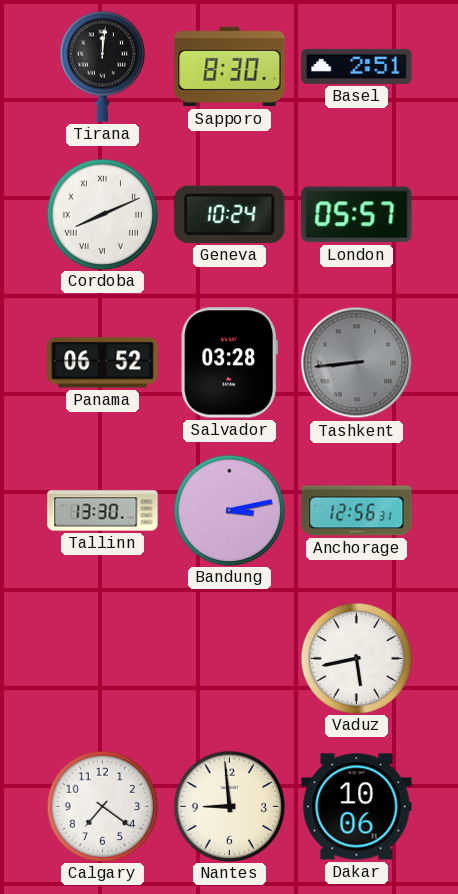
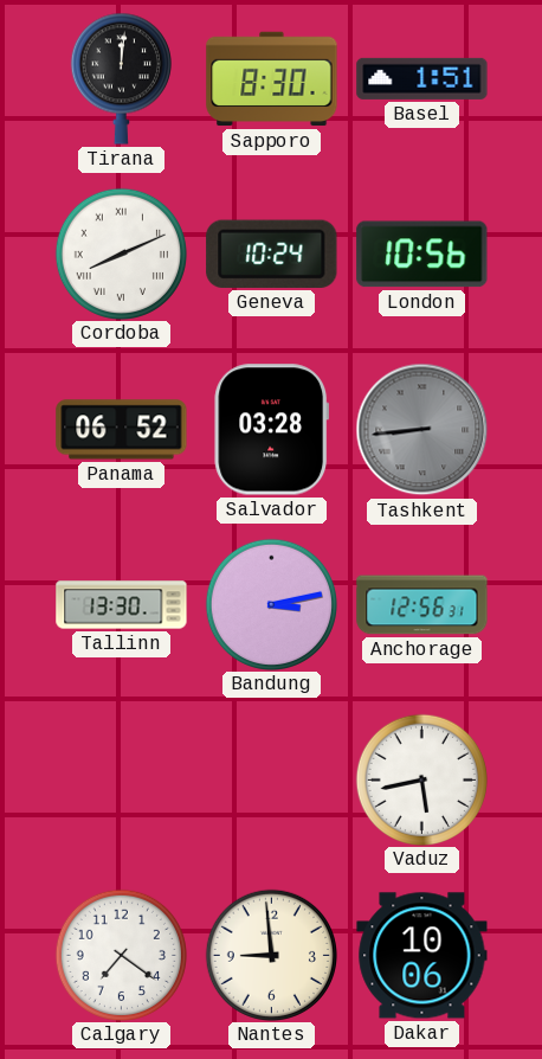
Basel: 2:51 -> 1:51
London: 05:57 -> 10:56
